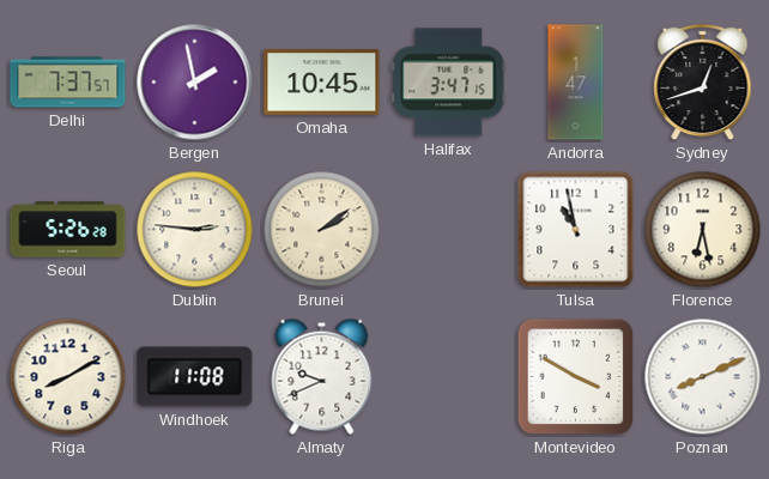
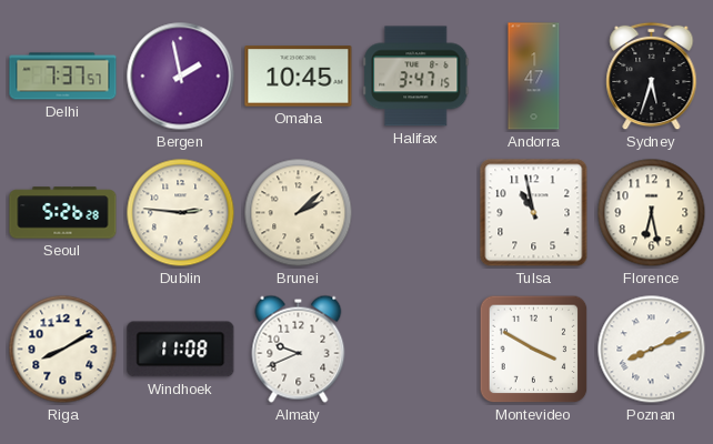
Sydney: 12:42 -> 5:33
Brunei: 2:09 -> 2:08
